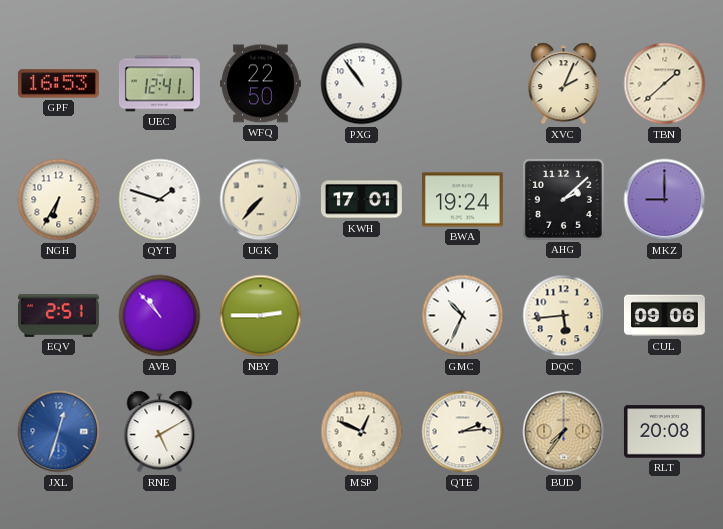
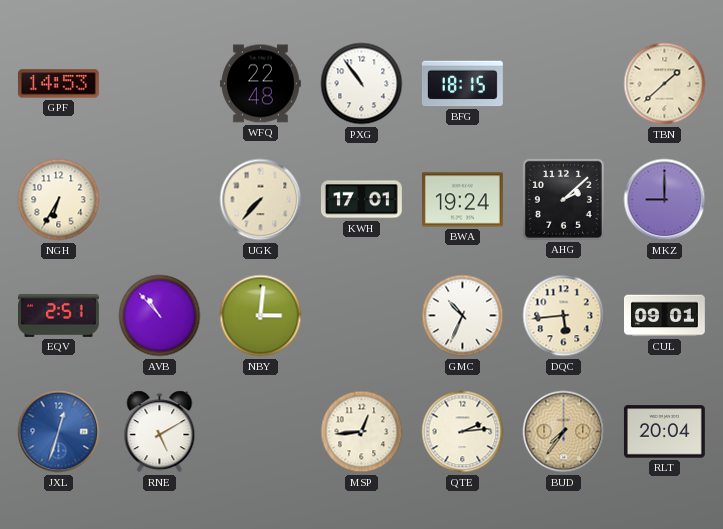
GPF: 16:53 -> 14:53
UEC: 12:41 -> none
WFQ: 22:50 -> 22:48
BFG: none -> 18:15
XVC: 2:04 -> none
QYT: 1:48 -> none
NBY: 2:45 -> 3:01
CUL: 09:06 -> 09:01
MSP: 12:49 -> 12:44
RLT: 20:08 -> 20:04
